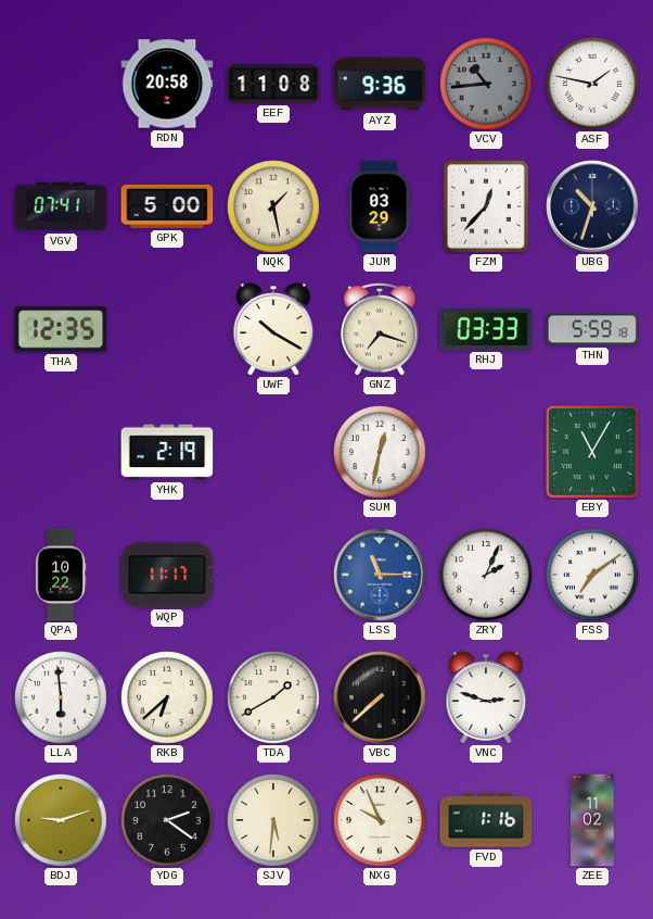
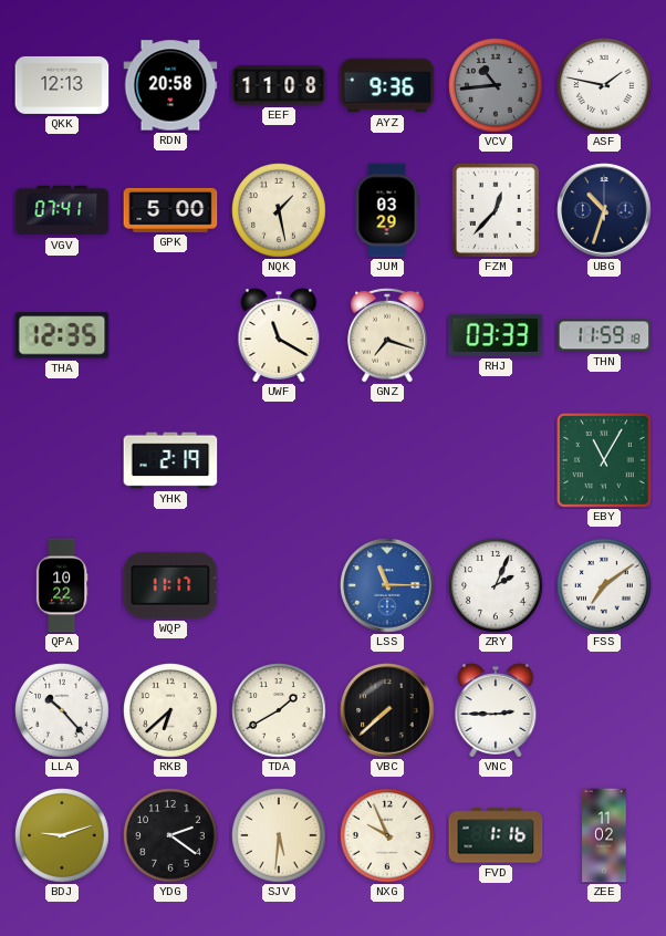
QKK: none -> 12:13
UWF: 10:20 -> 11:20
THN: 5:59 -> 11:59
SUM: 12:32 -> none
LLA: 5:59 -> 10:23
VNC: 2:48 -> 2:45
